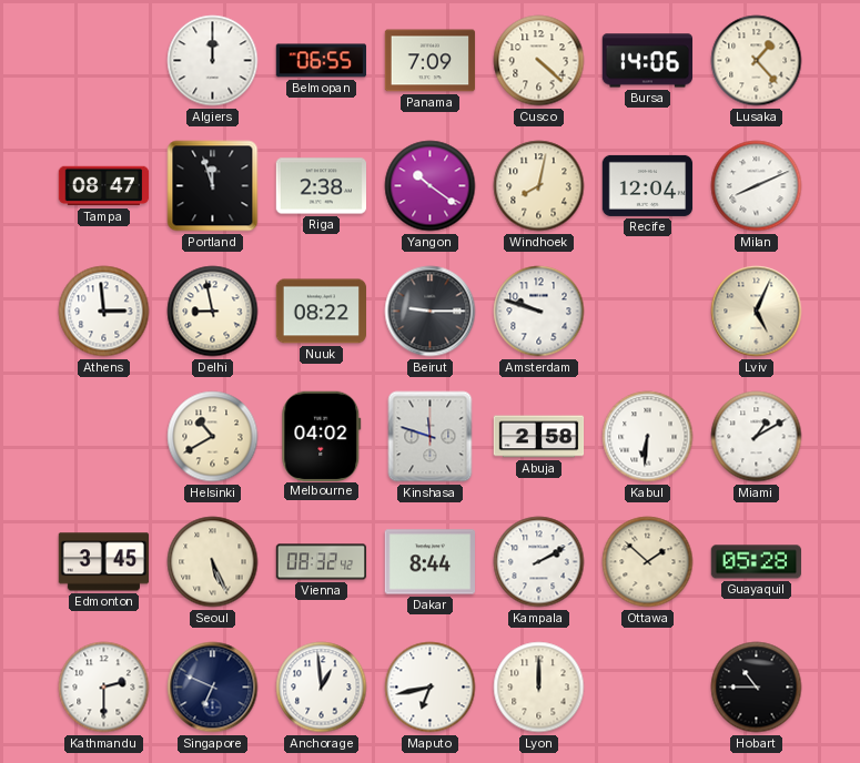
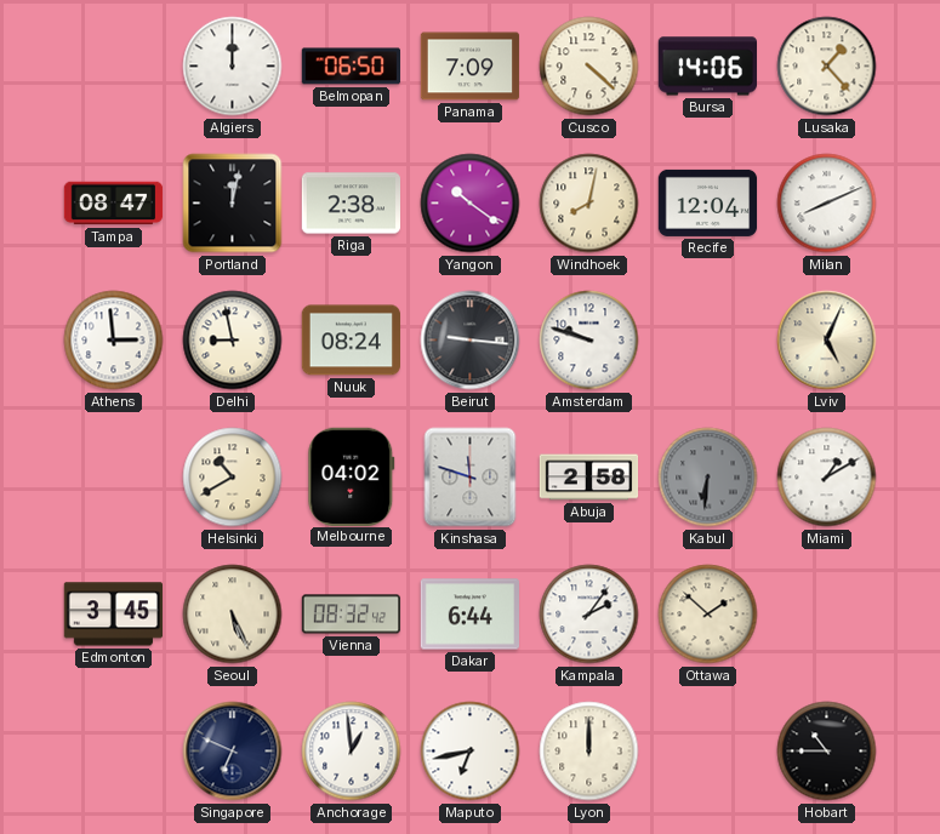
Belmopan: 06:55 -> 06:50
Portland: 11:57 -> 12:02
Nuuk: 08:22 -> 08:24
Beirut: 9:15 -> 9:16
Kabul dial: white -> grey
Dakar: 8:44 -> 6:44
Kampala: 2:10 -> 2:06
Guayaquil: 05:28 -> none
Kathmandu: 2:30 -> none
